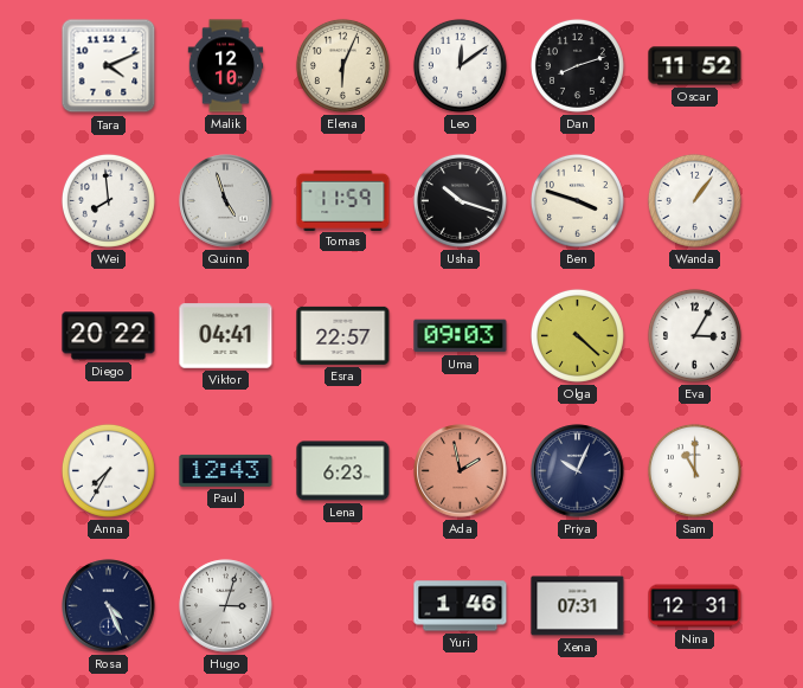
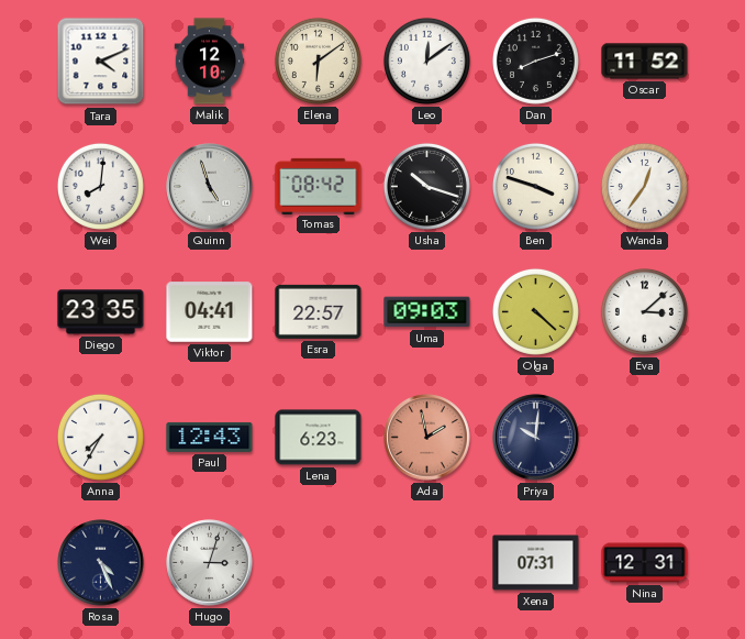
Elena: 6:04 -> 6:09
Wei: 7:59 -> 8:01
Tomas: 11:59 -> 08:42
Wanda: 1:06 -> 12:36
Diego: 20:22 -> 23:35
Eva: 3:05 -> 3:08
Priya: 10:04 -> 10:01
Sam: 11:00 -> none
Yuri: 1:46 -> none
